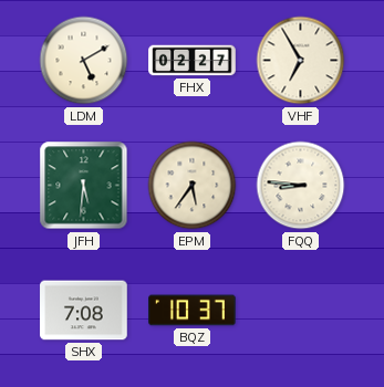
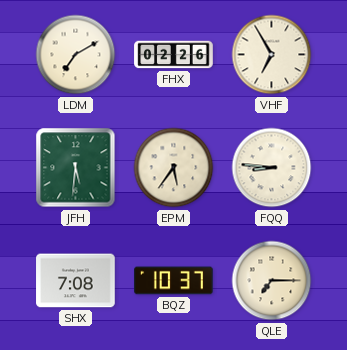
LDM: 5:10 -> 7:10
FHX: 02:27 -> 02:26
QLE: none -> 7:15
